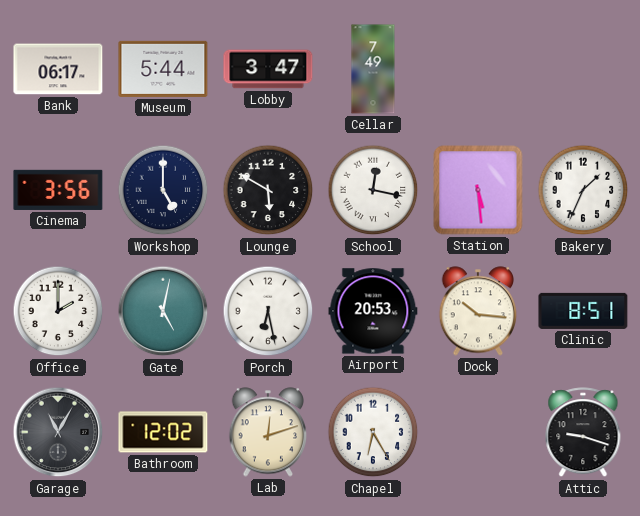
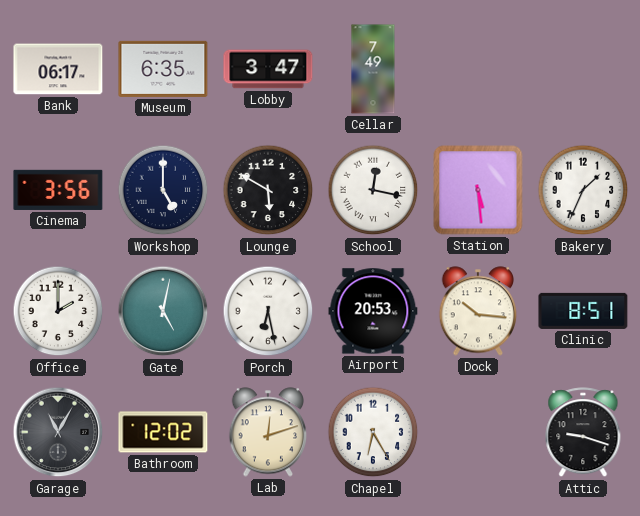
Museum: 5:44 -> 6:35
